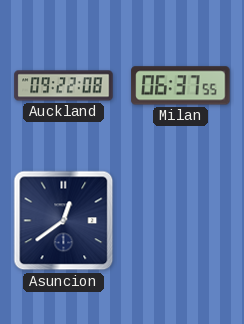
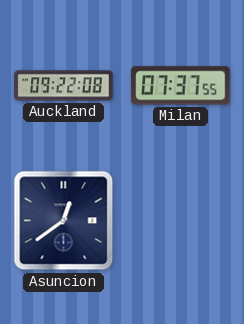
Milan: 06:37 -> 07:37
